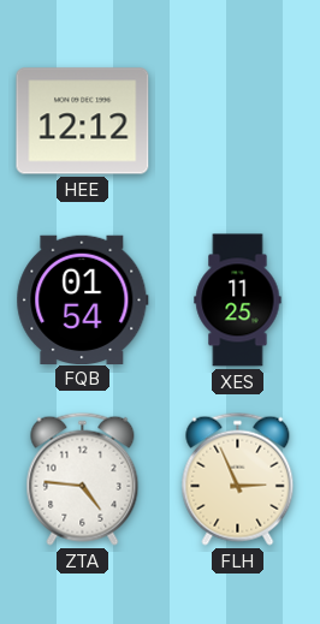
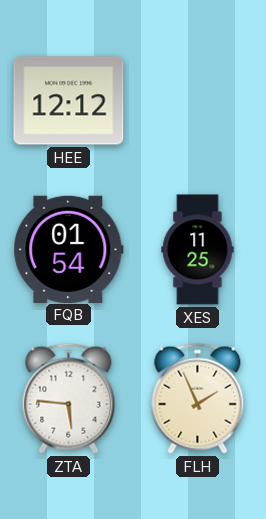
ZTA: 4:46 -> 5:46
FLH: 2:56 -> 1:56
